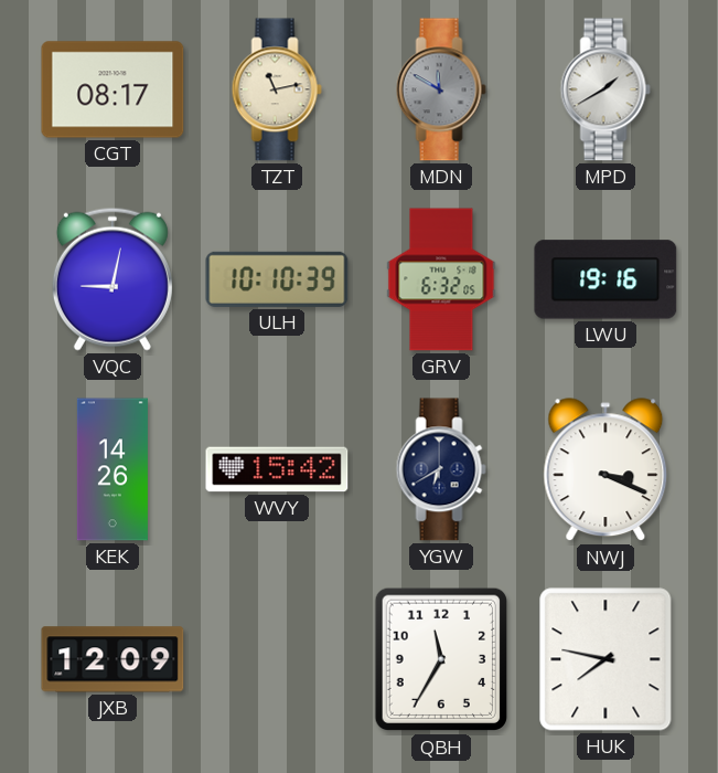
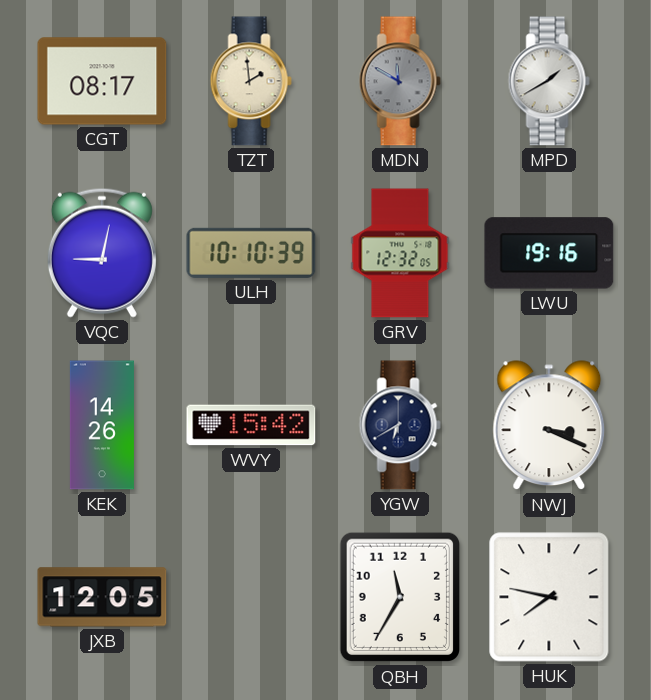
TZT: 11:13 -> 1:59
GRV: 6:32 -> 12:32
JXB: 12:09 -> 12:05
